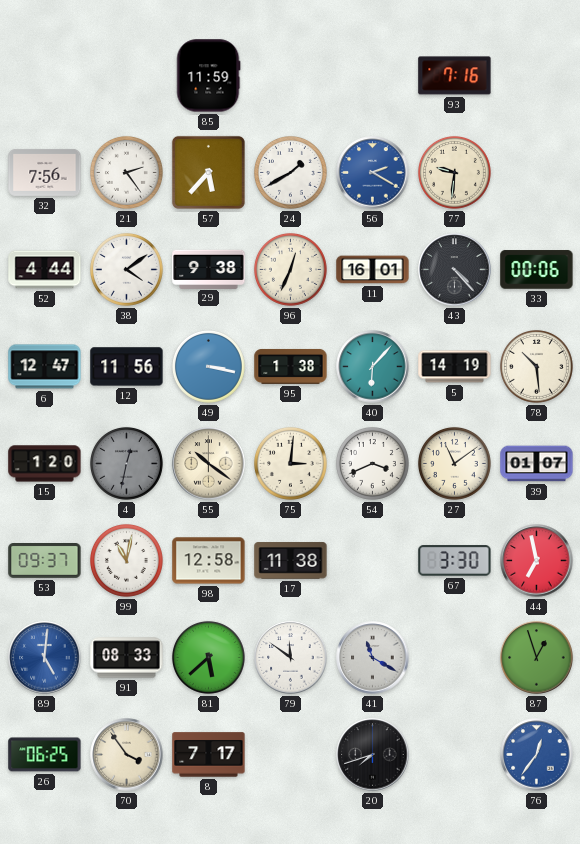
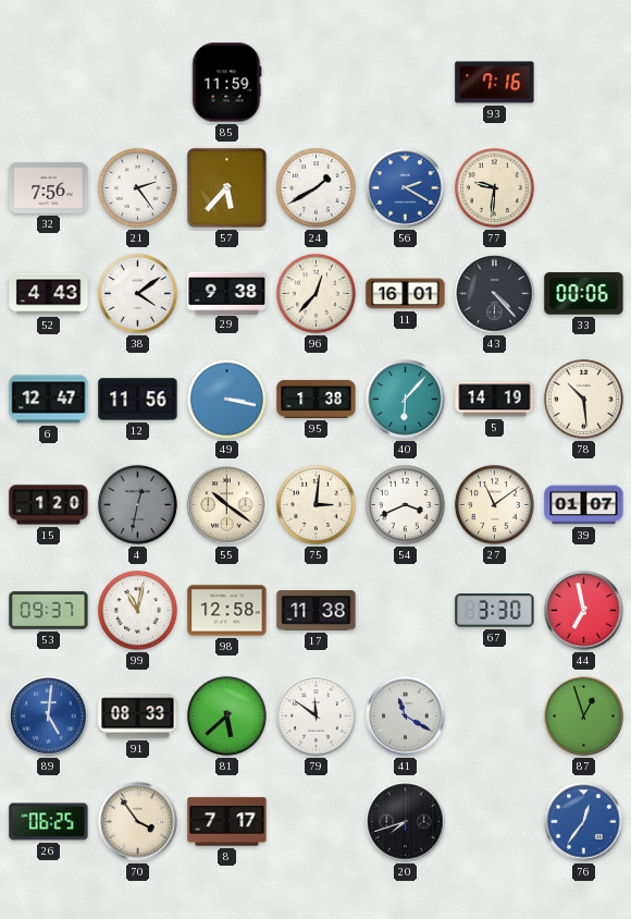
52: 4:44 -> 4:43
96: 12:34 -> 12:37
